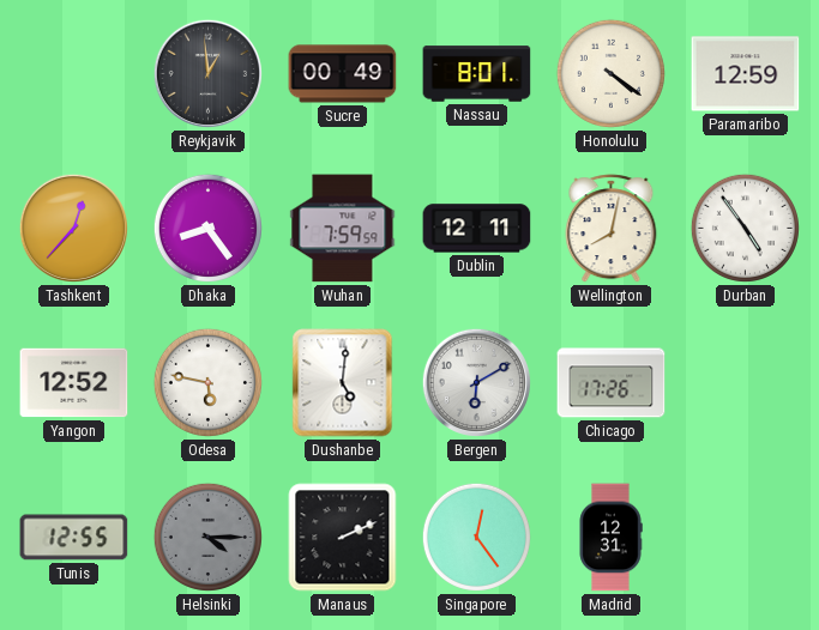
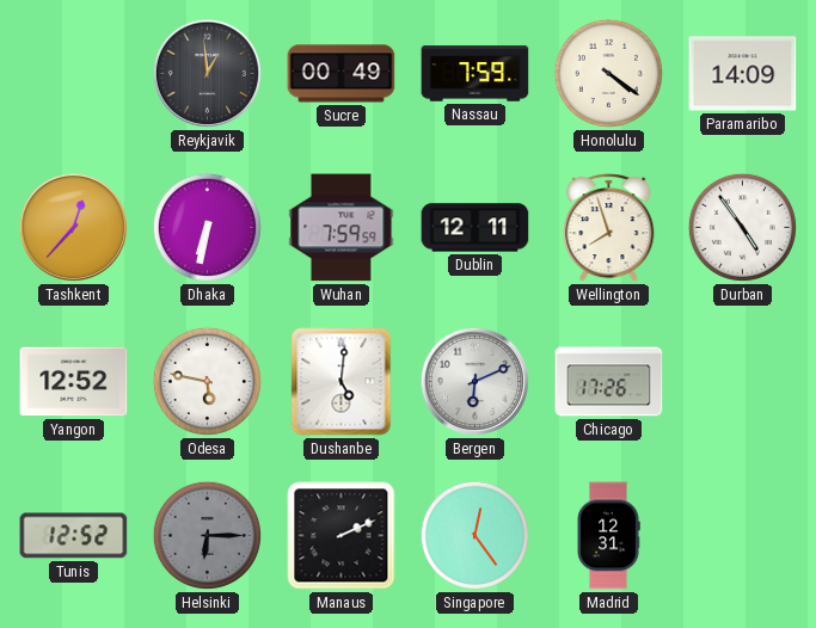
Nassau: 8:01 -> 7:59
Paramaribo: 12:59 -> 14:09
Dhaka: 8:24 -> 6:32
Wellington: 8:02 -> 7:57
Bergen: 6:10 -> 6:11
Tunis: 12:55 -> 12:52
Helsinki: 4:15 -> 6:15
